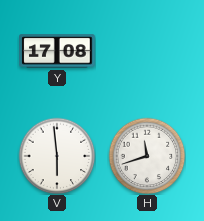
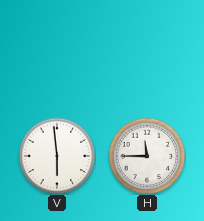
Y: 17:08 -> none
H: 11:42 -> 11:45
